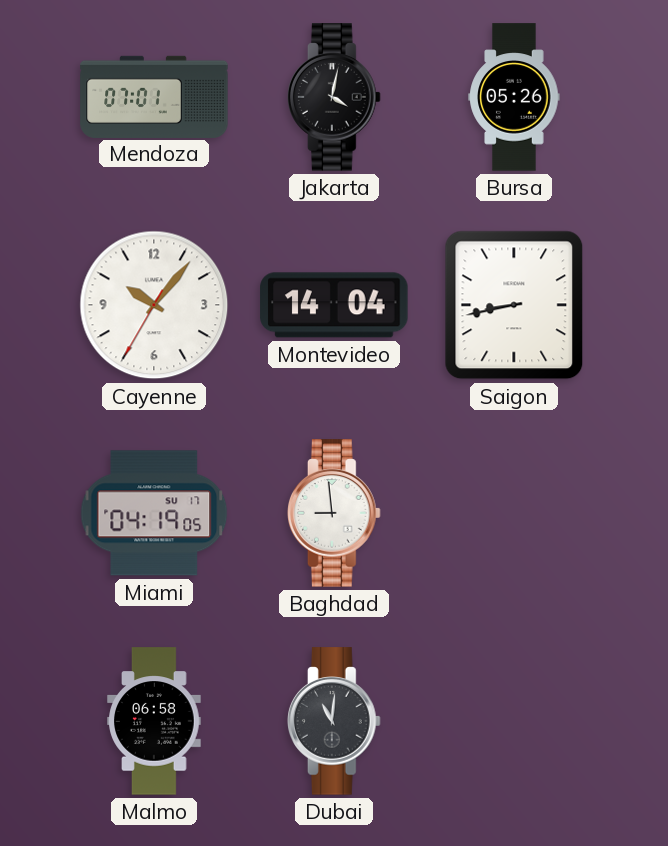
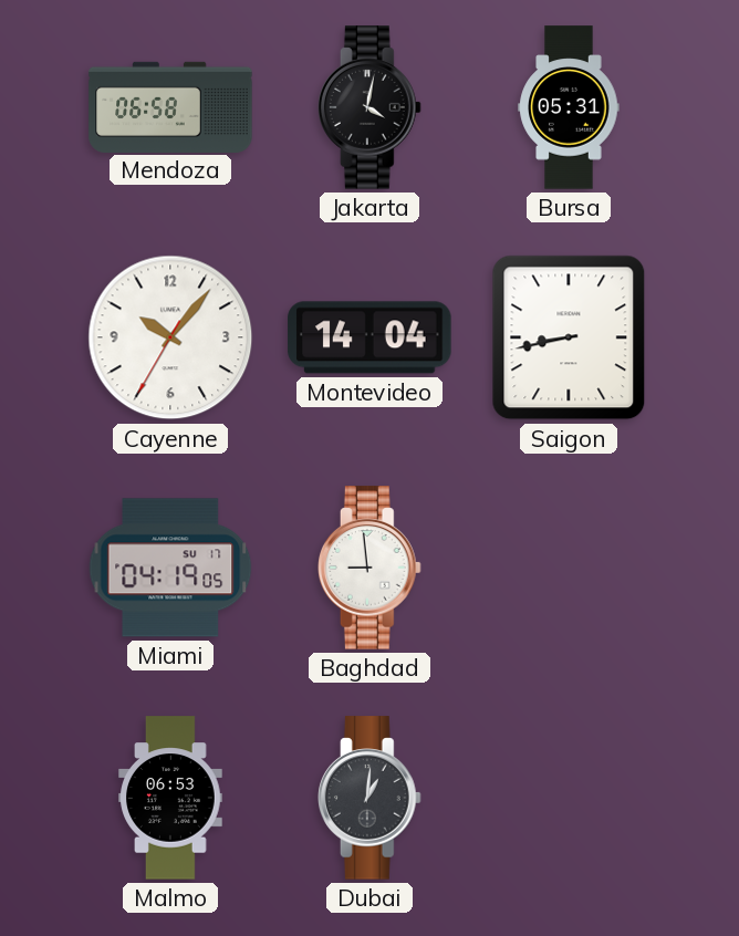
Mendoza: 07:01 -> 06:58
Bursa: 05:26 -> 05:31
Malmo: 06:58 -> 06:53
Dubai: 11:01 -> 1:01
